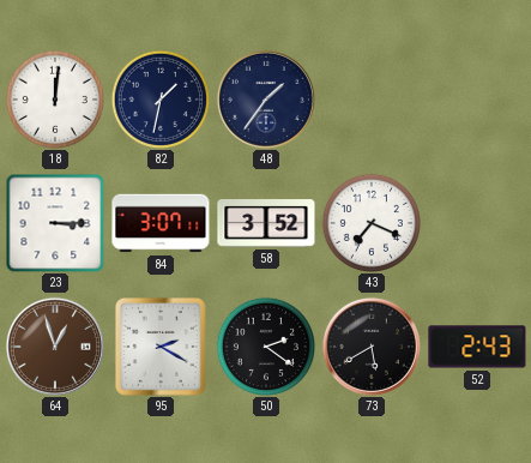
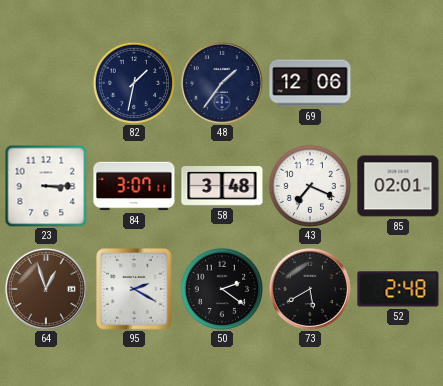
18: 12:01 -> none
69: none -> 12:06
58: 3:52 -> 3:48
85: none -> 02:01
52: 2:43 -> 2:48
